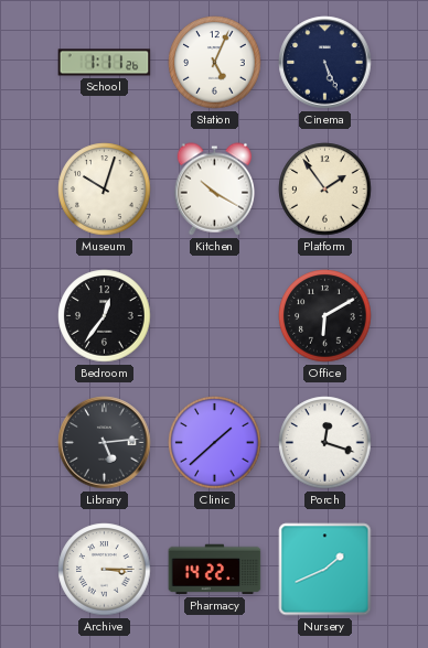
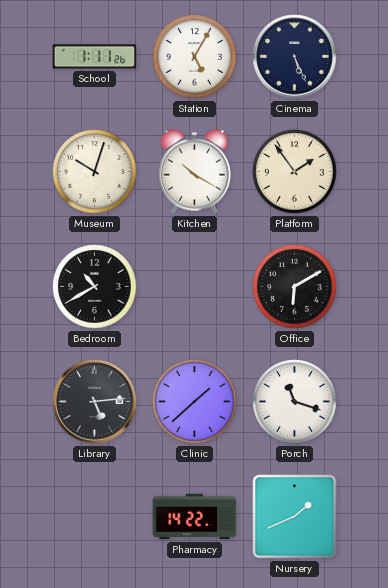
Station: 5:04 -> 5:05
Bedroom: 12:36 -> 10:40
Porch: 12:18 -> 11:18
Archive: 3:15 -> none
